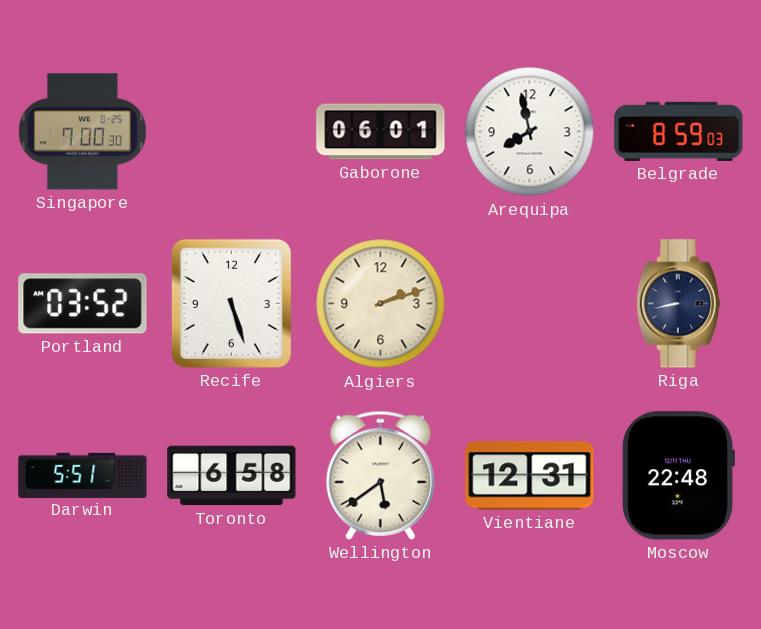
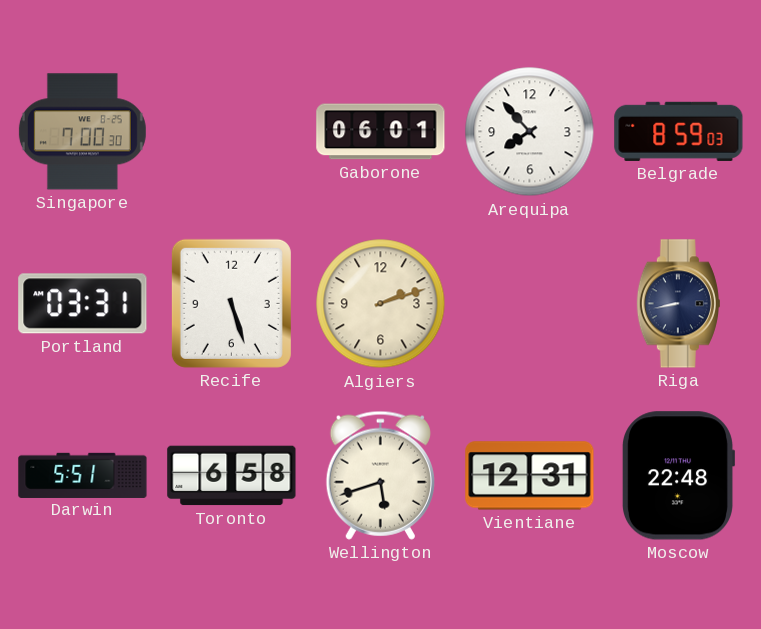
Arequipa: 7:58 -> 7:53
Portland: 03:52 -> 03:31
Wellington: 5:39 -> 5:42
